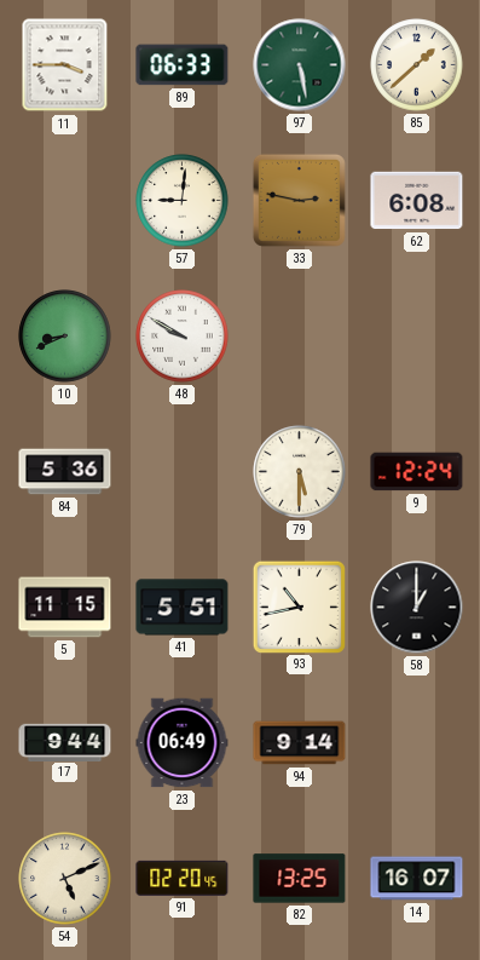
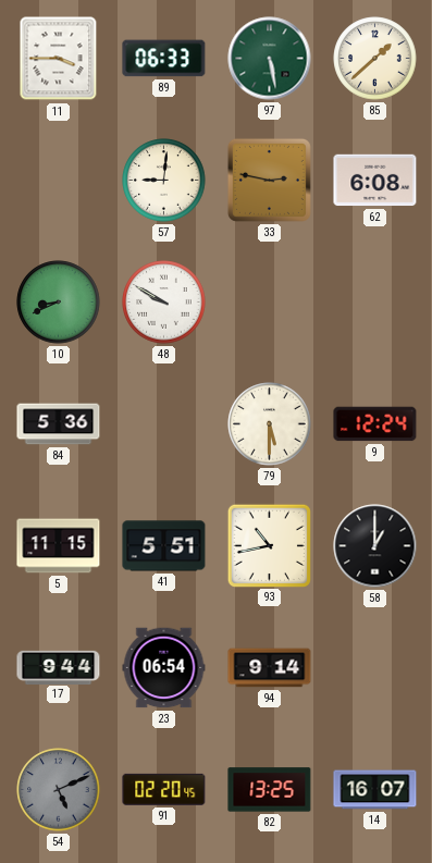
23: 06:49 -> 06:54
54 dial: cream -> grey
